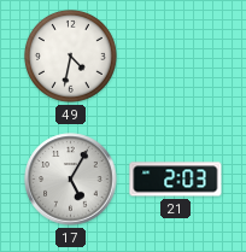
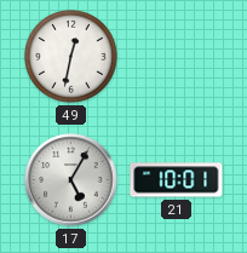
49: 4:32 -> 12:32
21: 2:03 -> 10:01
